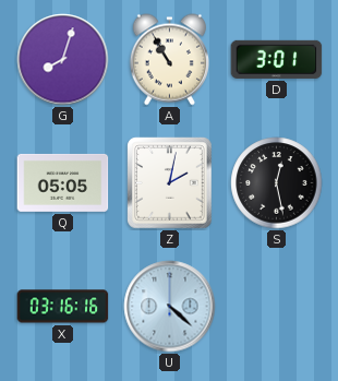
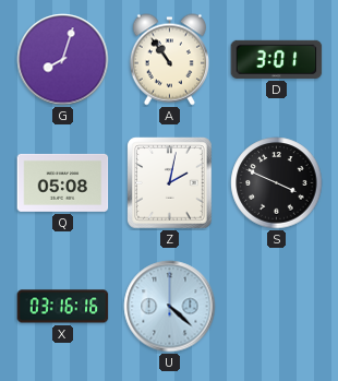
A: 10:55 -> 10:54
Q: 05:05 -> 05:08
S: 12:28 -> 3:49
